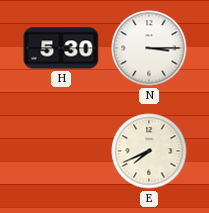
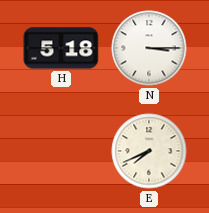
H: 5:30 -> 5:18
